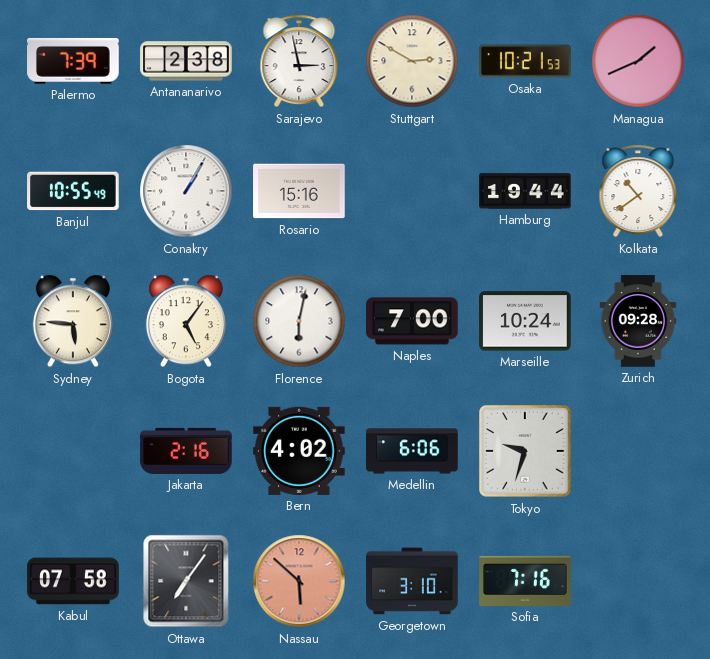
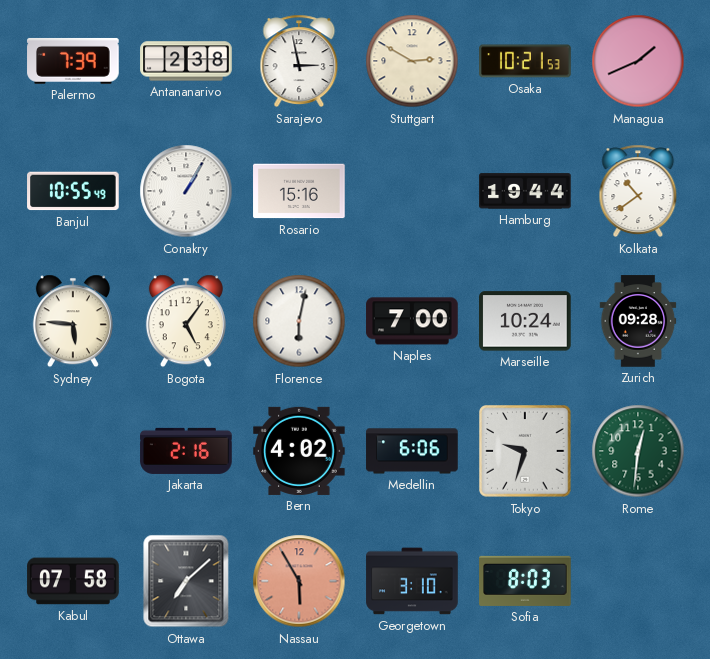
Rome: none -> 12:31
Ottawa: 7:06 -> 7:08
Nassau: 5:52 -> 5:55
Sofia: 7:16 -> 8:03
